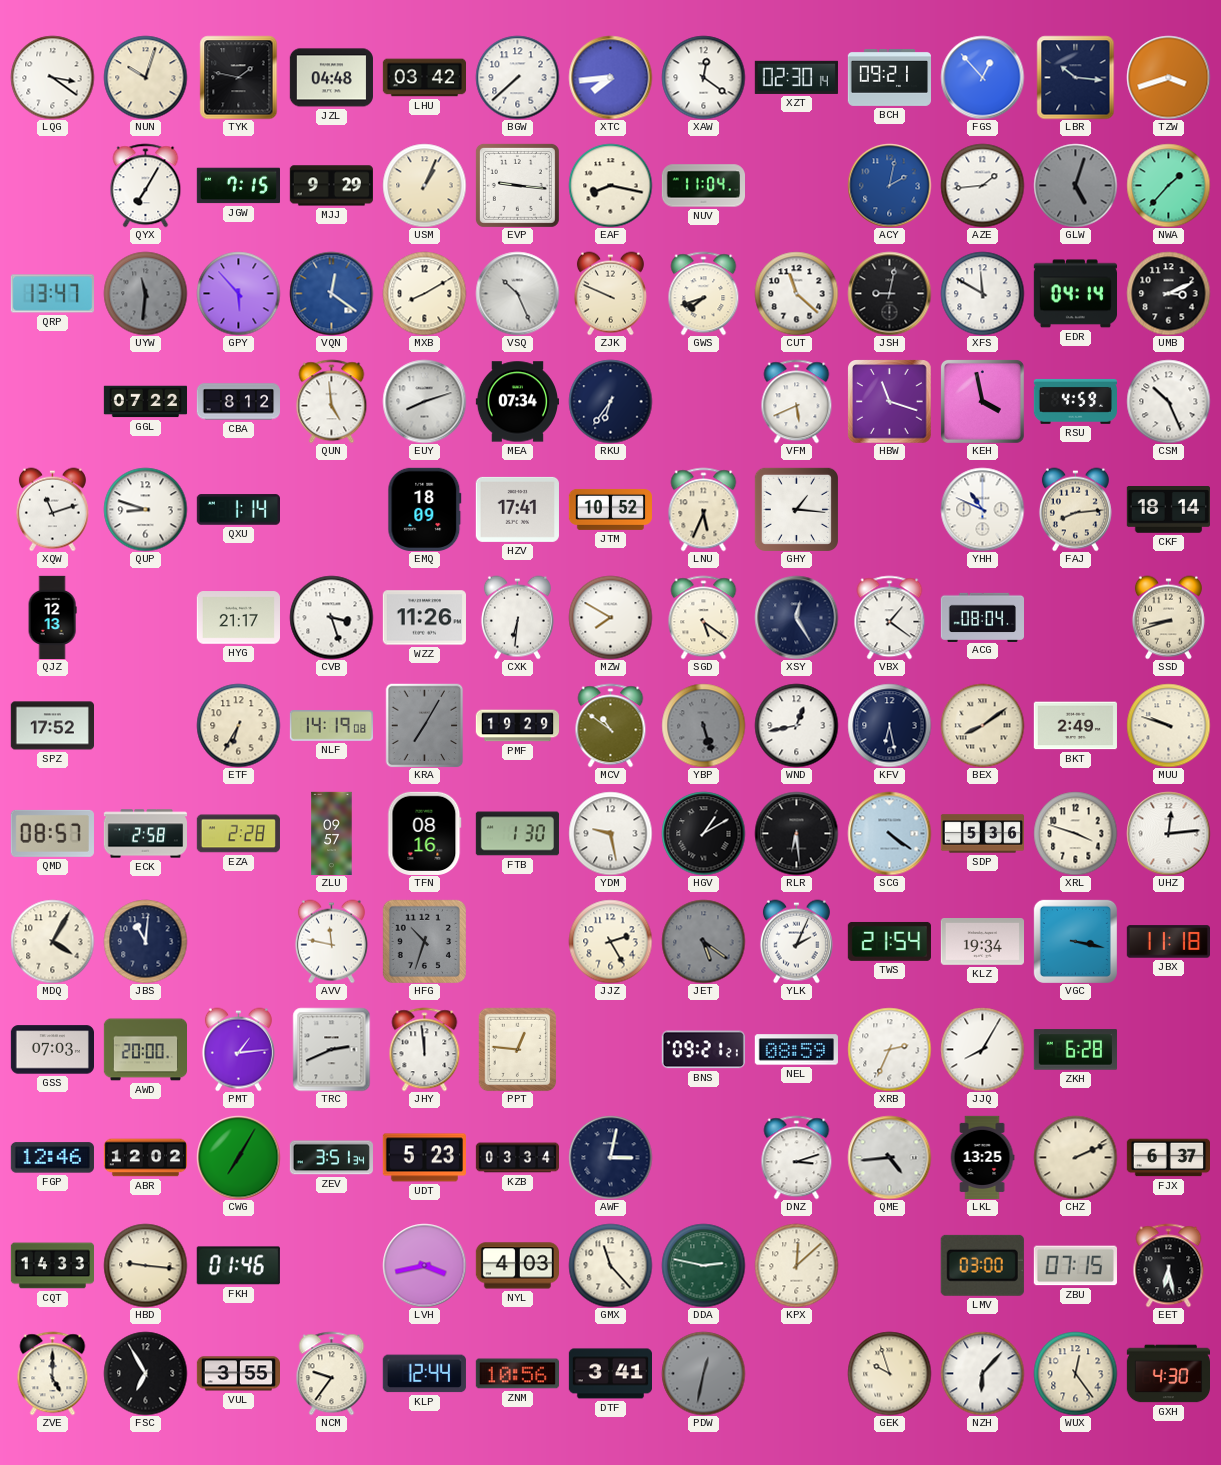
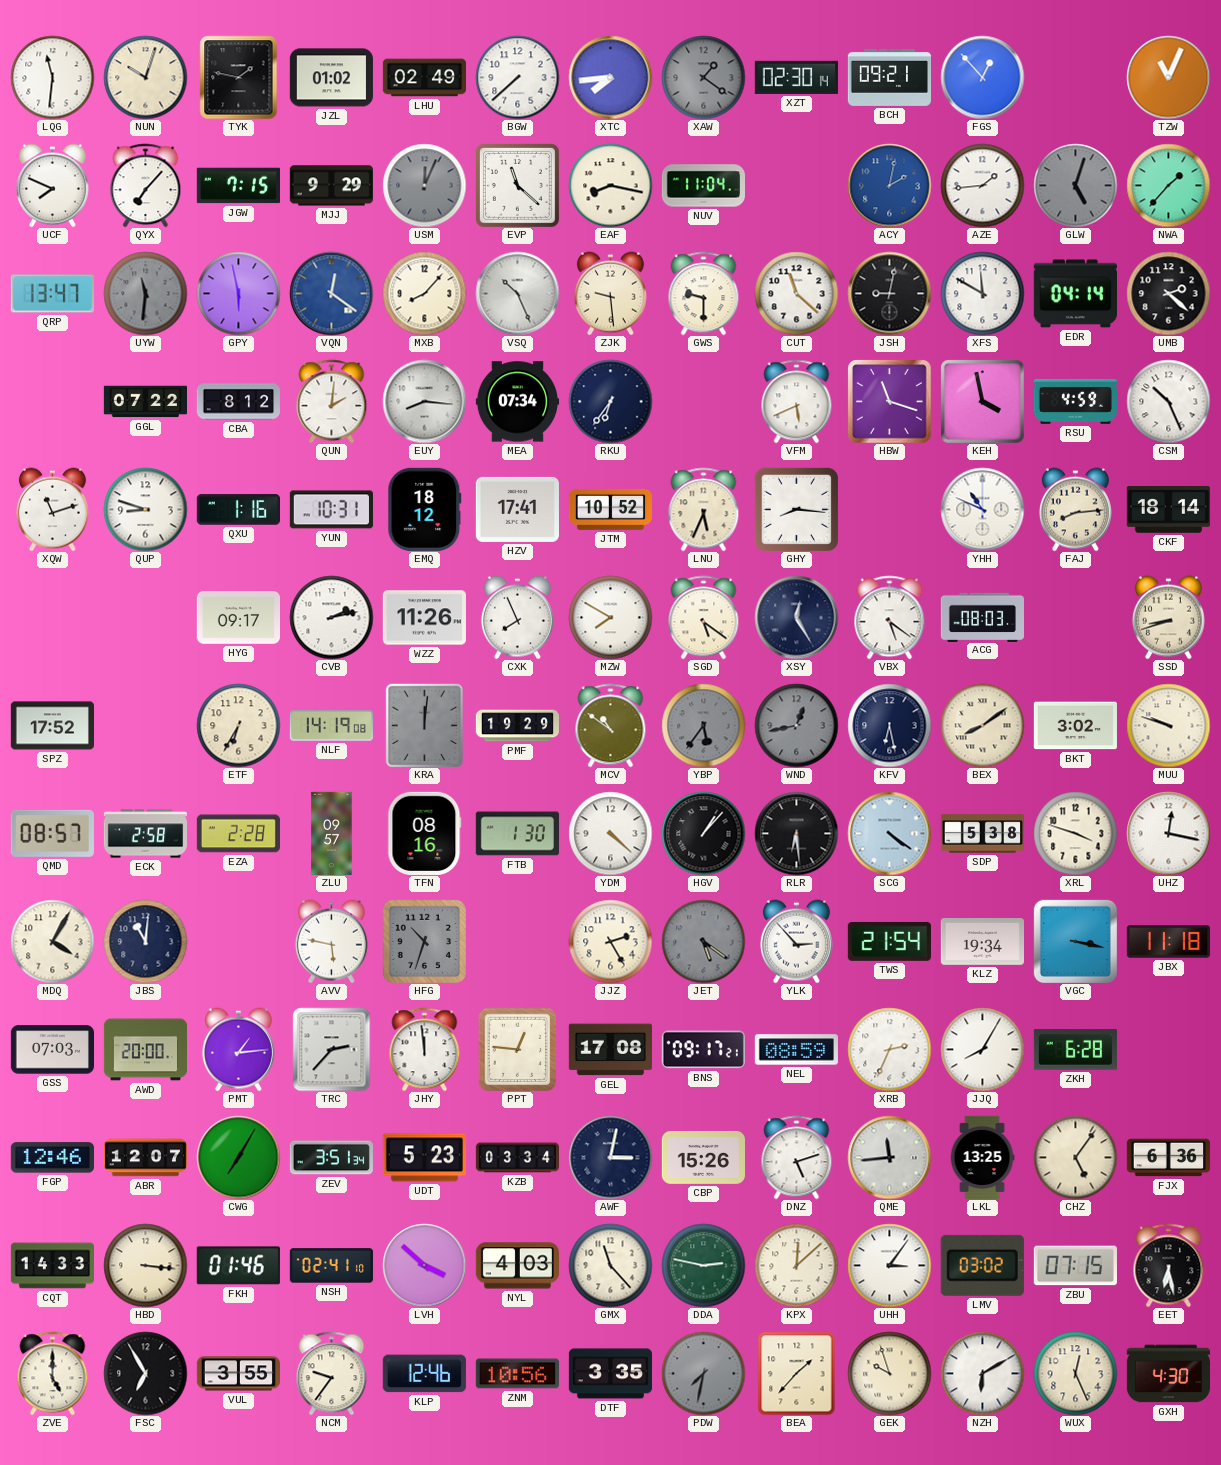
LQG: 3:21 -> 11:31
JZL: 04:48 -> 01:02
LHU: 03:42 -> 02:49
XAW: 12:21 -> 1:21
XAW dial: white -> grey
LBR: 10:16 -> none
TZW: 3:42 -> 11:04
UCF: none -> 7:49
QYX: 7:05 -> 7:07
USM: 1:04 -> 12:04
USM dial: cream -> grey
EVP: 9:16 -> 11:22
GPY: 5:53 -> 5:58
MXB: 8:10 -> 8:07
ZJK: 9:49 -> 9:29
GWS: 7:42 -> 9:30
UMB: 3:11 -> 2:22
QUN: 4:59 -> 2:01
EUY: 8:12 -> 8:16
QXU: 1:14 -> 1:16
YUN: none -> 10:31
EMQ: 18:09 -> 18:12
GHY: 1:16 -> 8:16
QJZ: 12:13 -> none
HYG: 21:17 -> 09:17
CVB: 3:27 -> 2:13
CXK: 6:31 -> 7:56
VBX: 1:21 -> 5:21
ACG: 08:04 -> 08:03
KRA: 7:05 -> 12:01
YBP: 5:27 -> 5:36
WND dial: white -> grey
BKT: 2:49 -> 3:02
YDM: 9:28 -> 4:22
HGV: 1:10 -> 1:07
SDP: 5:36 -> 5:38
UHZ: 12:14 -> 12:17
AVV: 11:47 -> 5:47
YLK: 2:04 -> 2:53
TRC: 2:41 -> 2:37
GEL: none -> 17:08
BNS: 09:21 -> 09:17
ABR: 12:02 -> 12:07
CBP: none -> 15:26
DNZ: 3:12 -> 5:12
QME: 4:44 -> 11:44
CHZ: 2:11 -> 5:06
FJX: 6:37 -> 6:36
HBD: 9:16 -> 3:16
NSH: none -> 02:41
LVH: 3:43 -> 3:52
UHH: none -> 3:06
LMV: 03:00 -> 03:02
KLP: 12:44 -> 12:46
DTF: 3:41 -> 3:35
PDW: 12:32 -> 7:32
BEA: none -> 1:37
NZH: 6:07 -> 6:10
WUX: 12:24 -> 12:26
